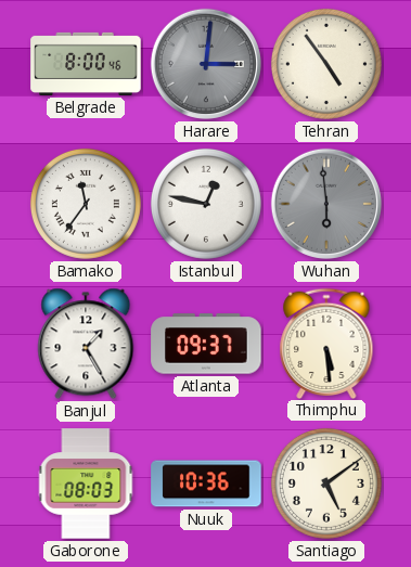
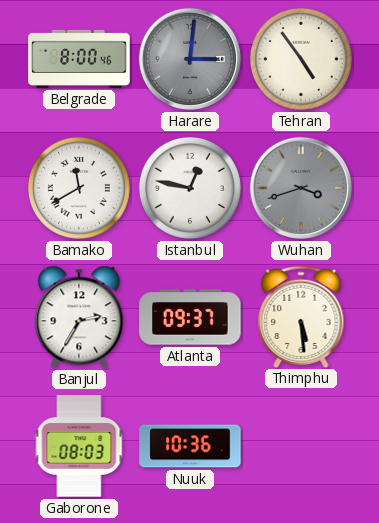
Bamako: 11:36 -> 11:40
Wuhan: 5:59 -> 3:42
Banjul: 1:25 -> 2:35
Santiago: 5:09 -> none
